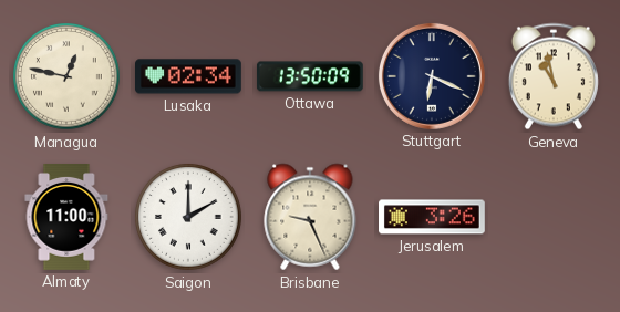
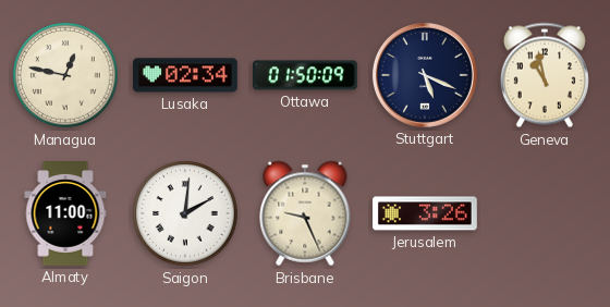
Ottawa: 13:50 -> 01:50
Stuttgart: 6:19 -> 5:19
Saigon: 2:00 -> 2:01
